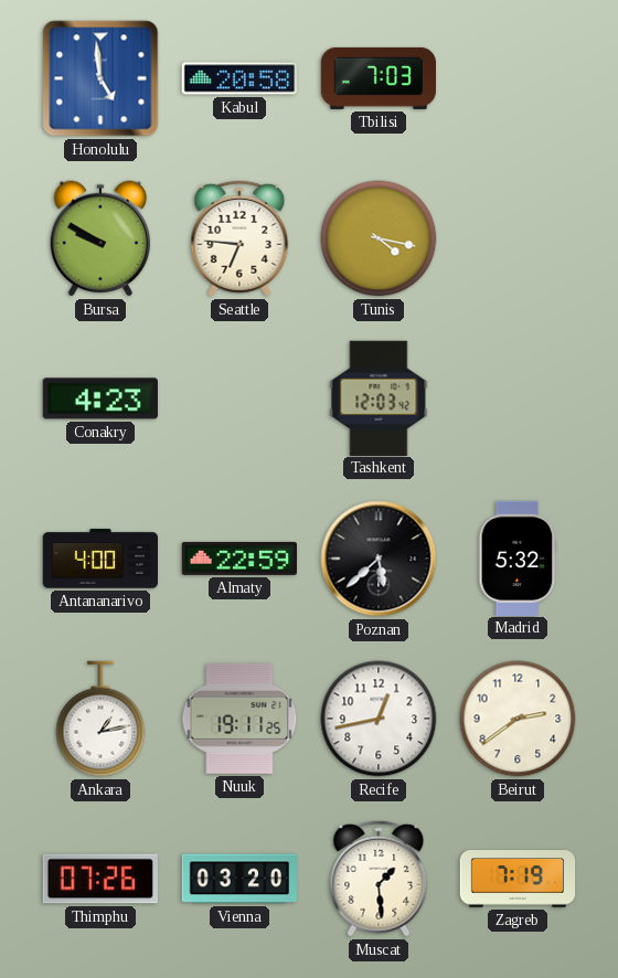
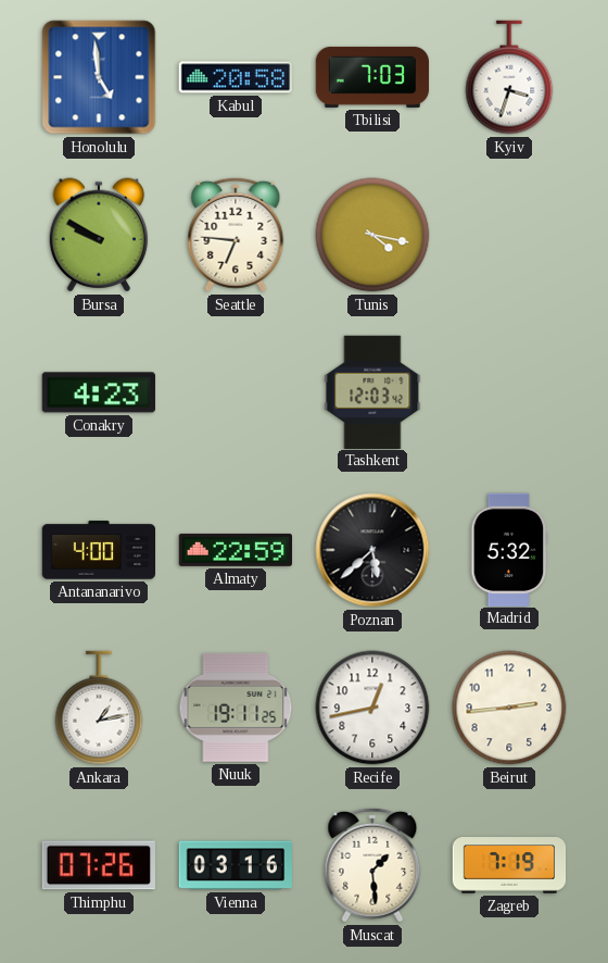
Kyiv: none -> 3:33
Beirut: 2:39 -> 2:44
Vienna: 03:20 -> 03:16
